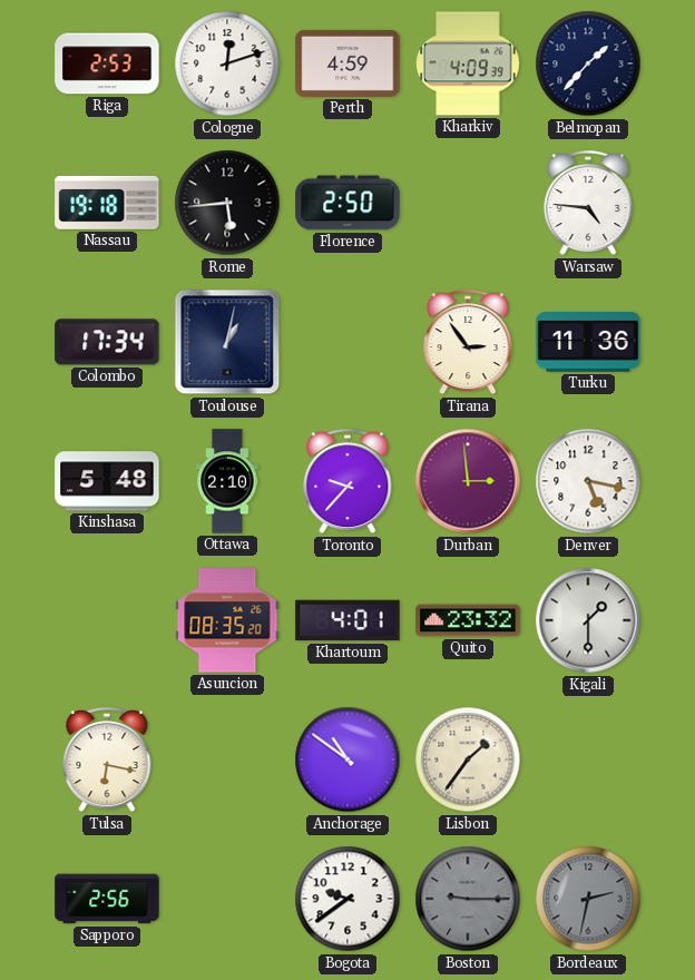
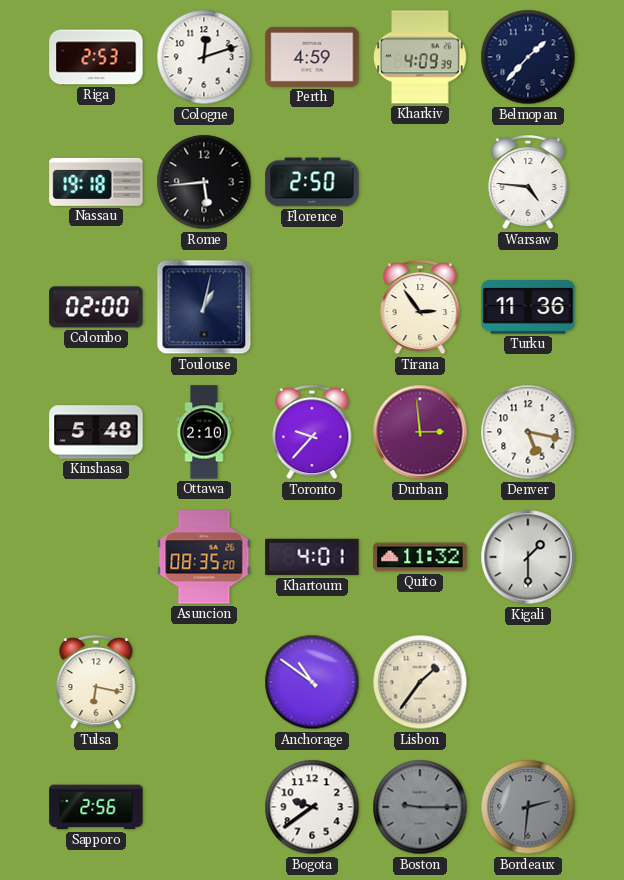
Colombo: 17:34 -> 02:00
Quito: 23:32 -> 11:32
Bordeaux: 2:32 -> 2:31
